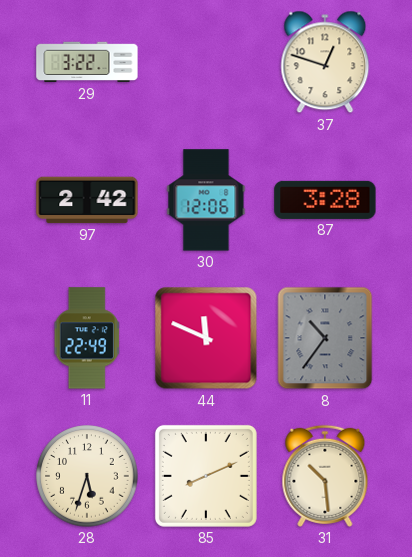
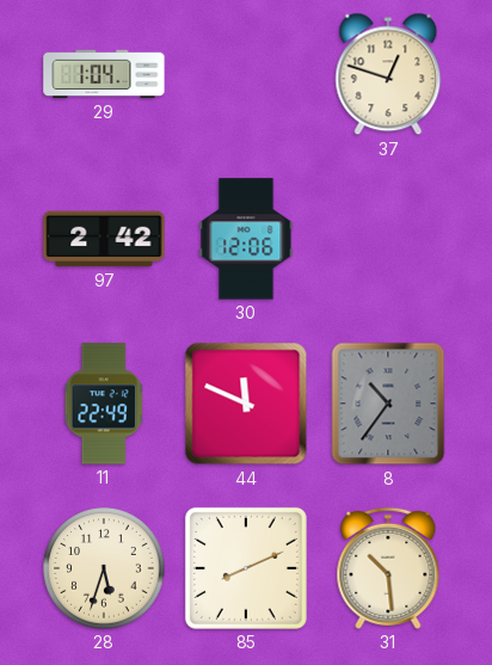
29: 3:22 -> 1:04
87: 3:28 -> none
